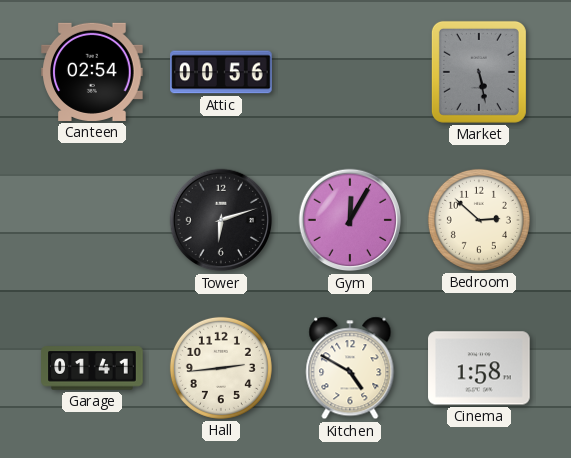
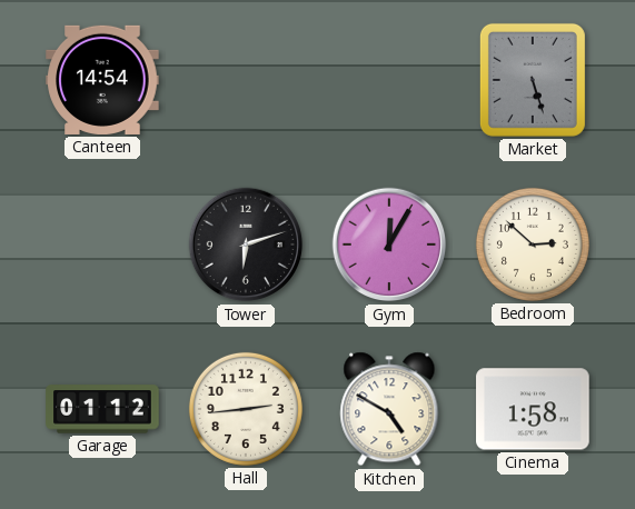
Canteen: 02:54 -> 14:54
Attic: 00:56 -> none
Market: 5:28 -> 5:27
Garage: 01:41 -> 01:12
